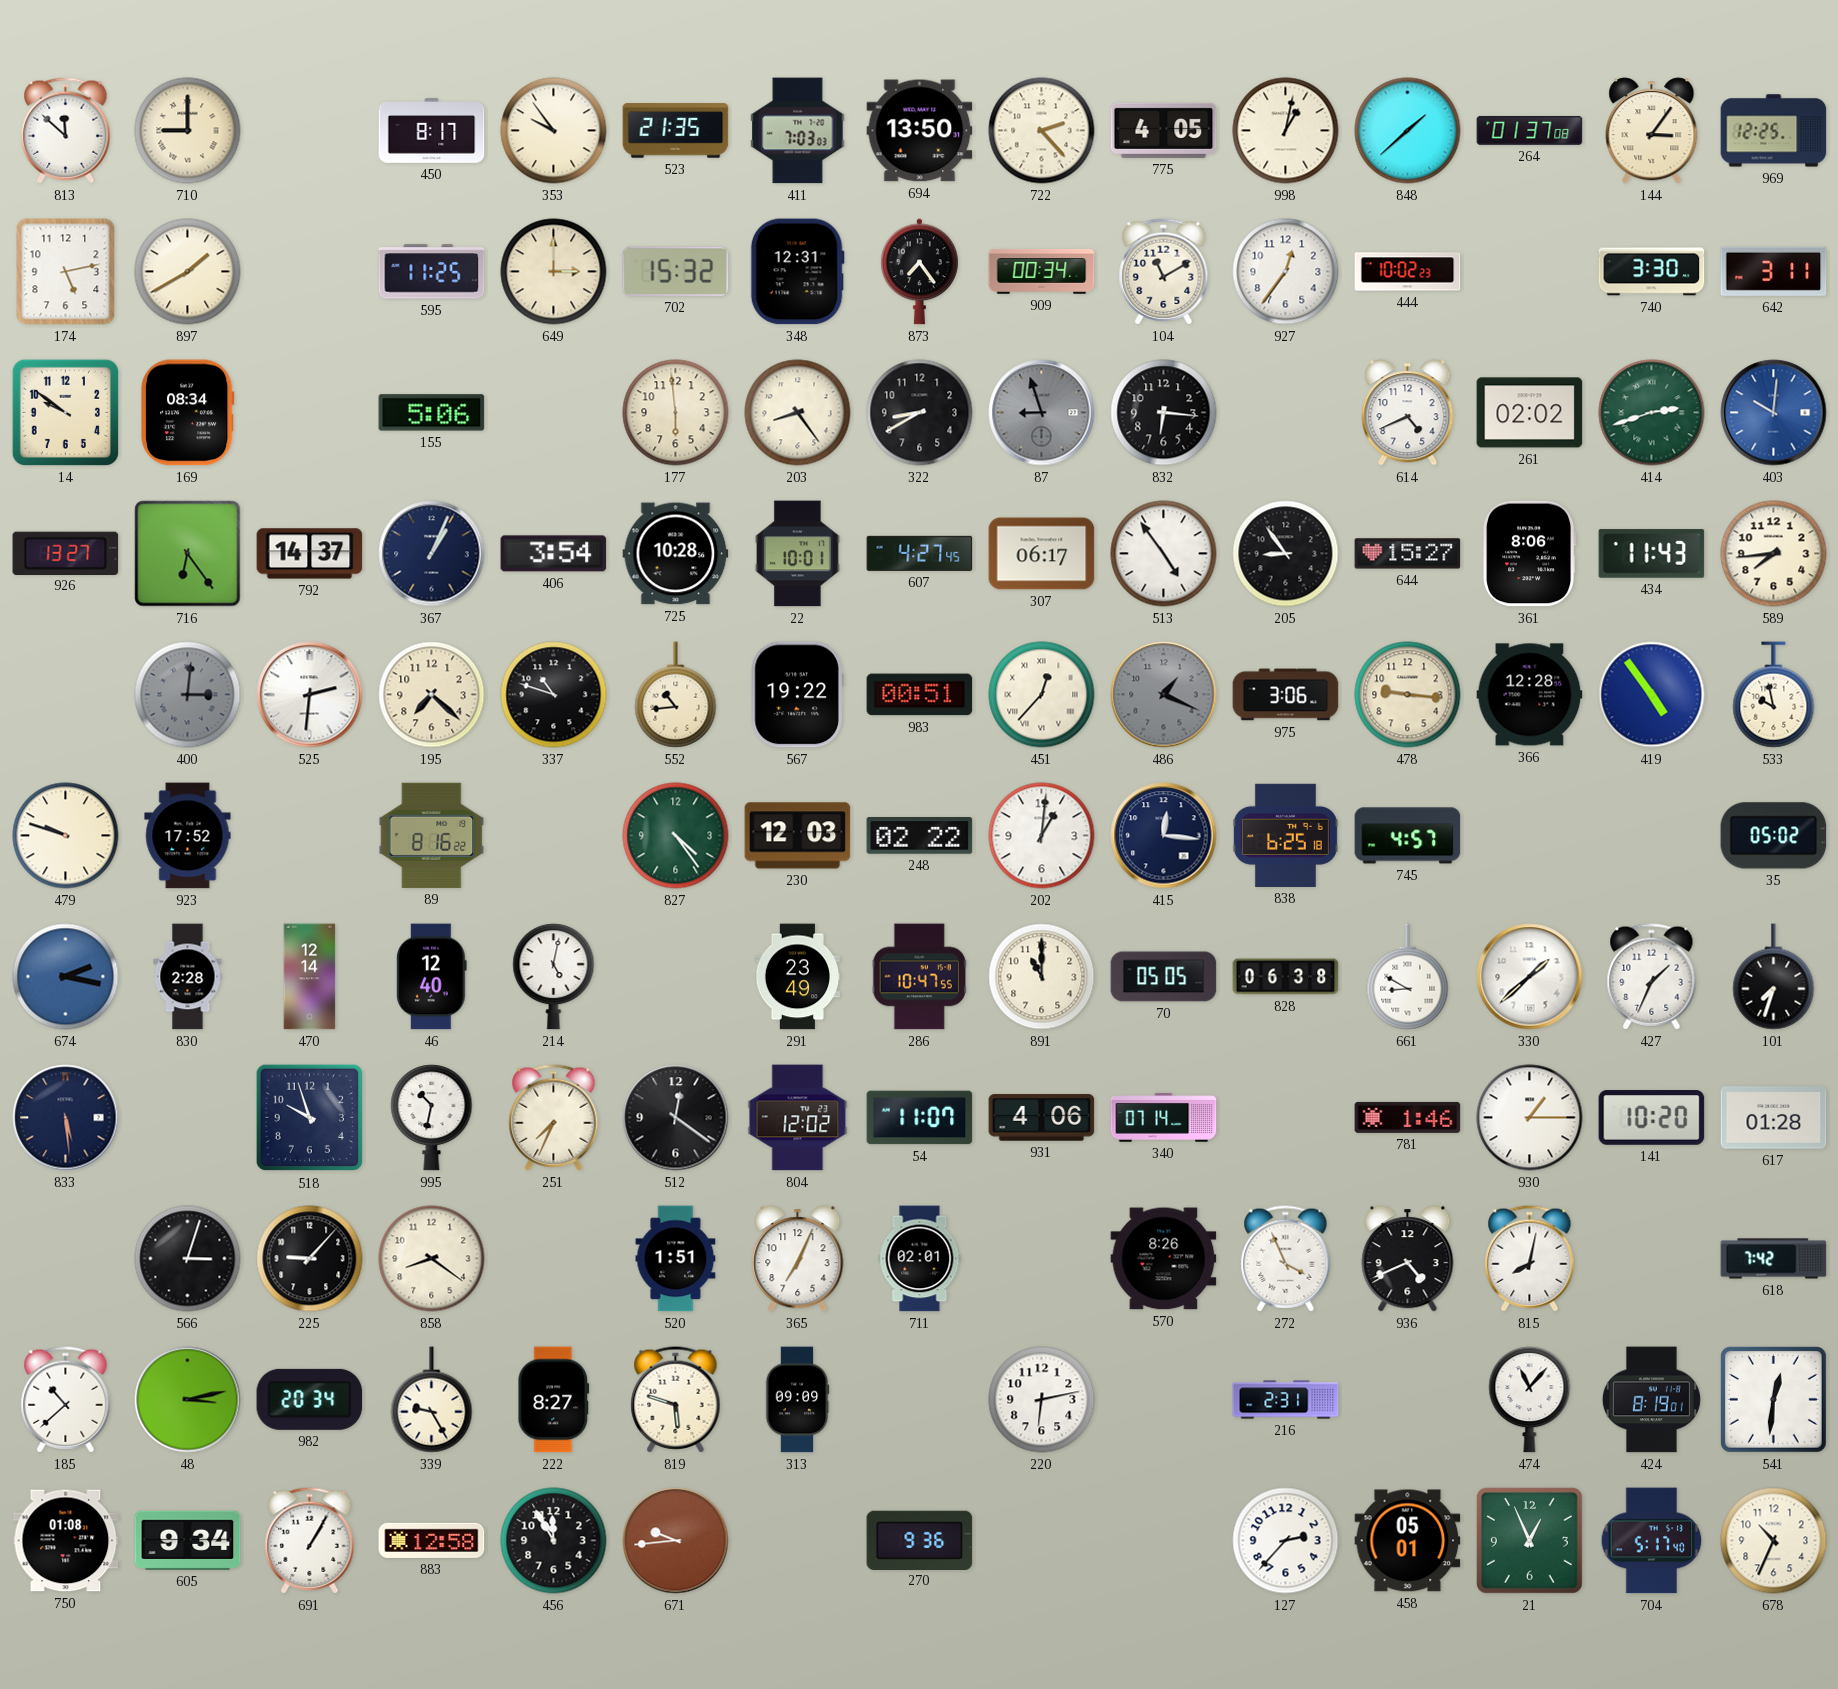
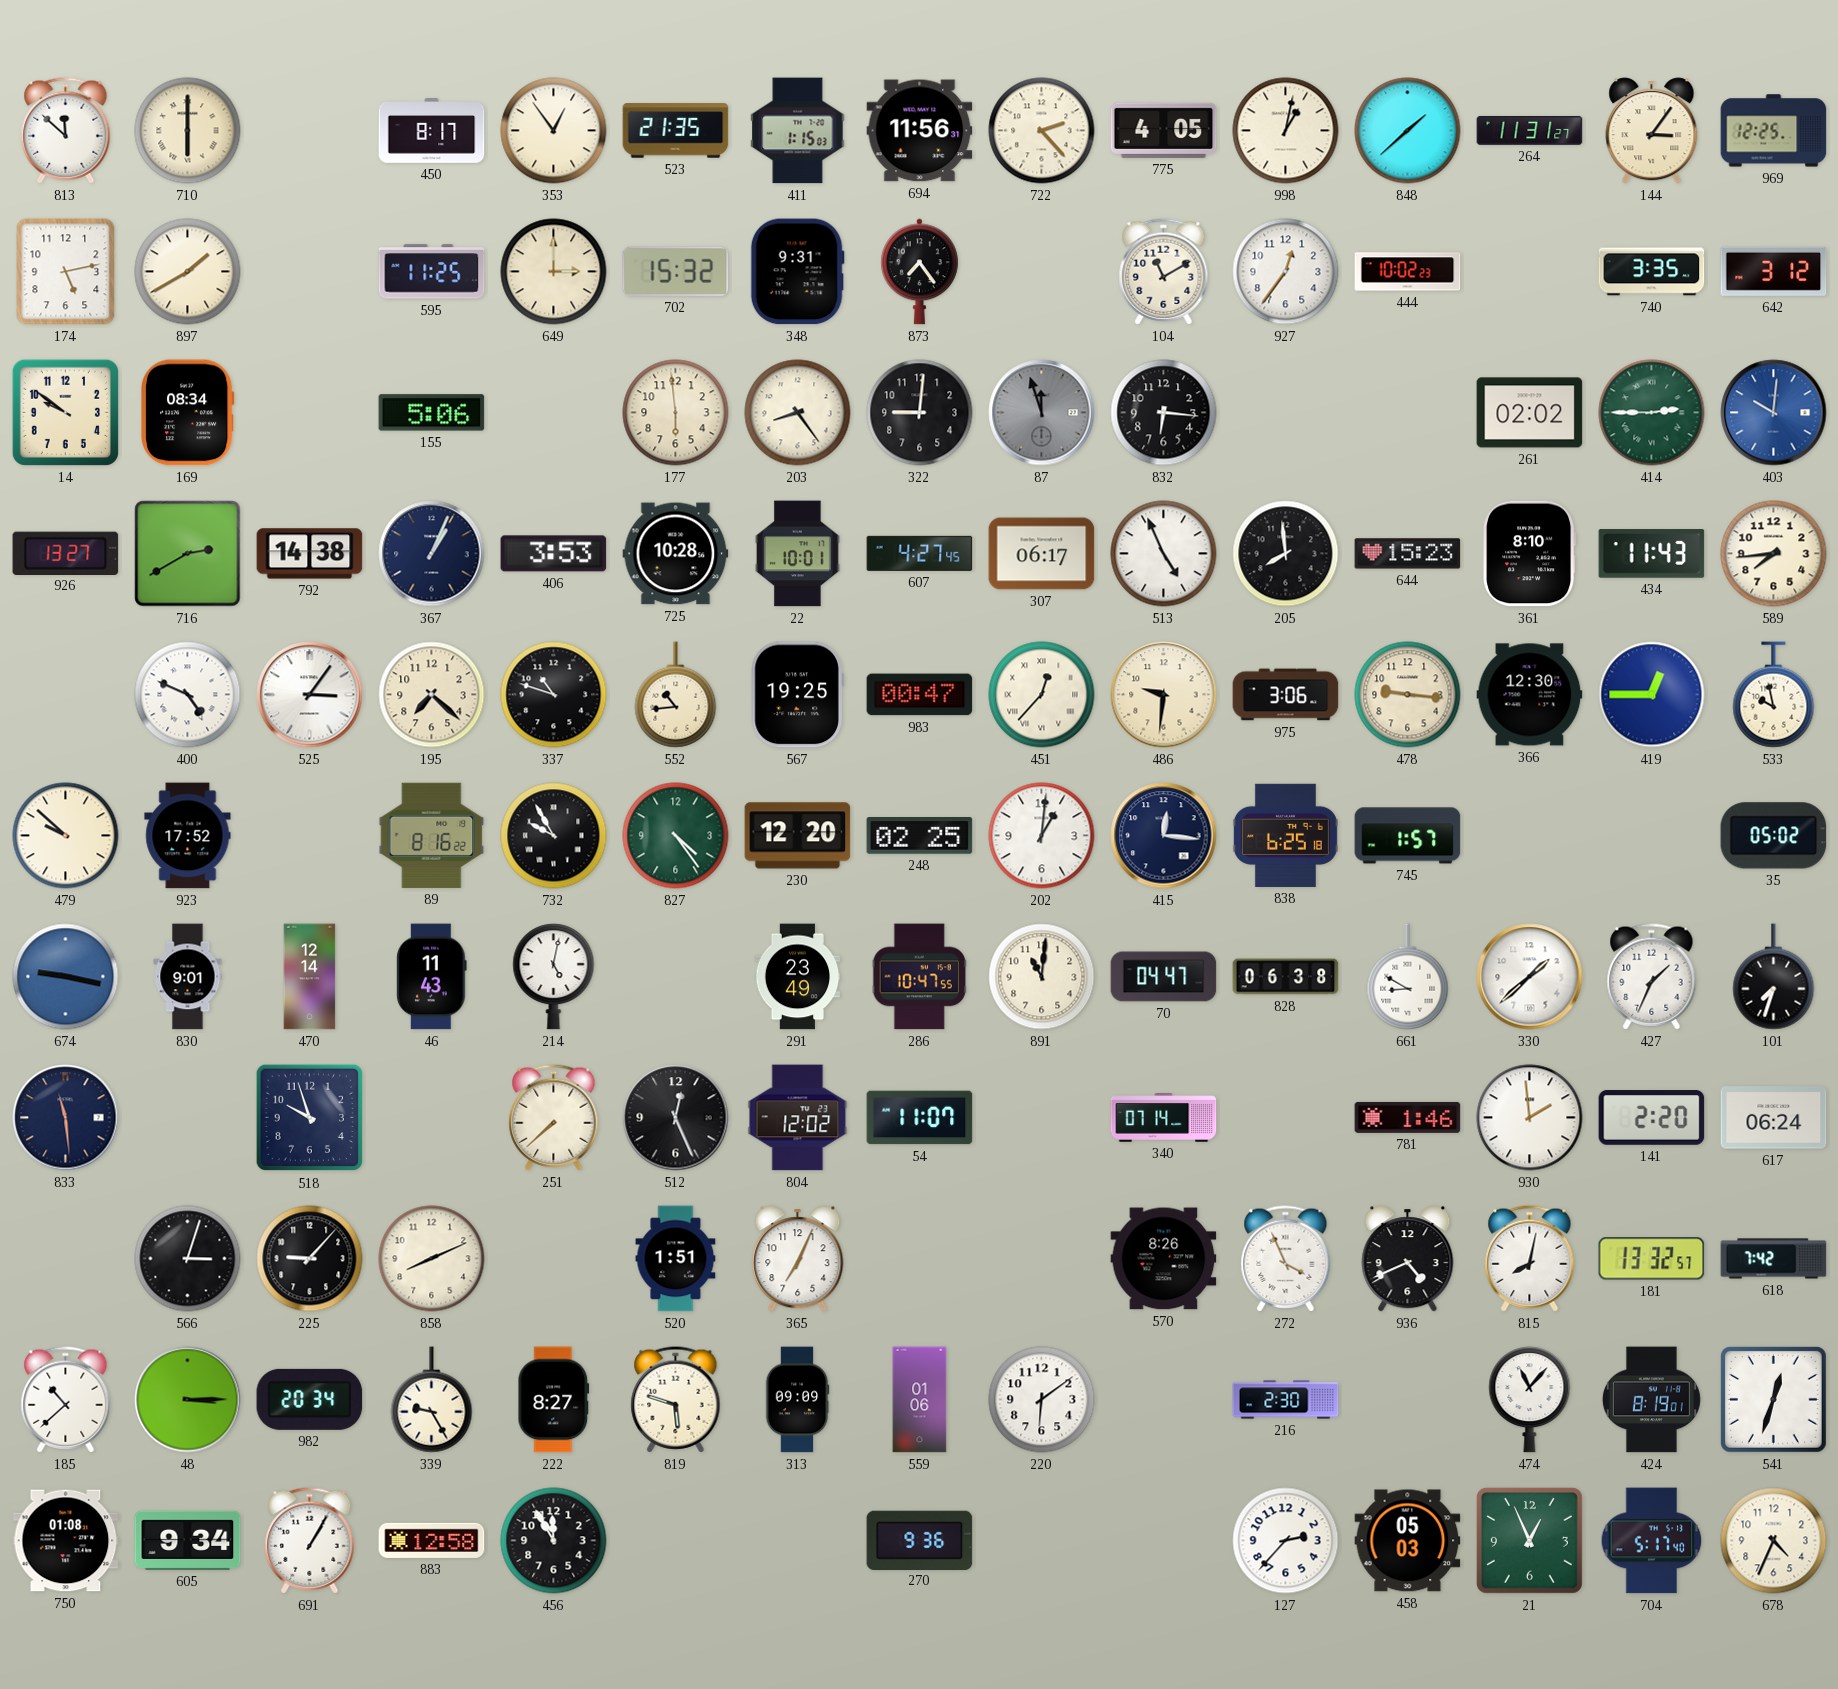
710: 9:00 -> 6:00
353: 9:54 -> 12:54
411: 7:03 -> 1:15
694: 13:50 -> 11:56
264: 01:37 -> 11:31
348: 12:31 -> 9:31
909: 00:34 -> none
740: 3:30 -> 3:35
642: 3:11 -> 3:12
322: 8:40 -> 9:01
87: 8:57 -> 11:57
614: 4:41 -> none
414: 2:42 -> 2:45
716: 6:24 -> 2:40
792: 14:37 -> 14:38
406: 3:54 -> 3:53
513: 4:54 -> 4:56
205: 8:54 -> 7:59
644: 15:27 -> 15:23
361: 8:06 -> 8:10
400: 3:01 -> 4:49
400 dial: grey -> white
525: 2:31 -> 3:06
567: 19:22 -> 19:25
983: 00:51 -> 00:47
486: 1:19 -> 9:31
486 dial: grey -> cream
366: 12:28 -> 12:30
419: 4:54 -> 12:45
479: 9:48 -> 9:52
732: none -> 9:55
230: 12:03 -> 12:20
248: 02:22 -> 02:25
745: 4:57 -> 1:57
674: 2:17 -> 9:17
830: 2:28 -> 9:01
46: 12:40 -> 11:43
891: 11:00 -> 11:01
70: 05:05 -> 04:47
833: 5:29 -> 11:29
995: 10:32 -> none
251: 7:34 -> 7:38
512: 12:21 -> 12:26
931: 4:06 -> none
930: 1:15 -> 1:59
141: 10:20 -> 2:20
617: 01:28 -> 06:24
858: 8:21 -> 8:11
711: 02:01 -> none
181: none -> 13:32
48: 3:13 -> 3:15
559: none -> 01:06
220: 6:13 -> 6:09
216: 2:31 -> 2:30
541: 12:31 -> 12:33
671: 9:44 -> none
458: 05:01 -> 05:03
678: 10:34 -> 4:34
